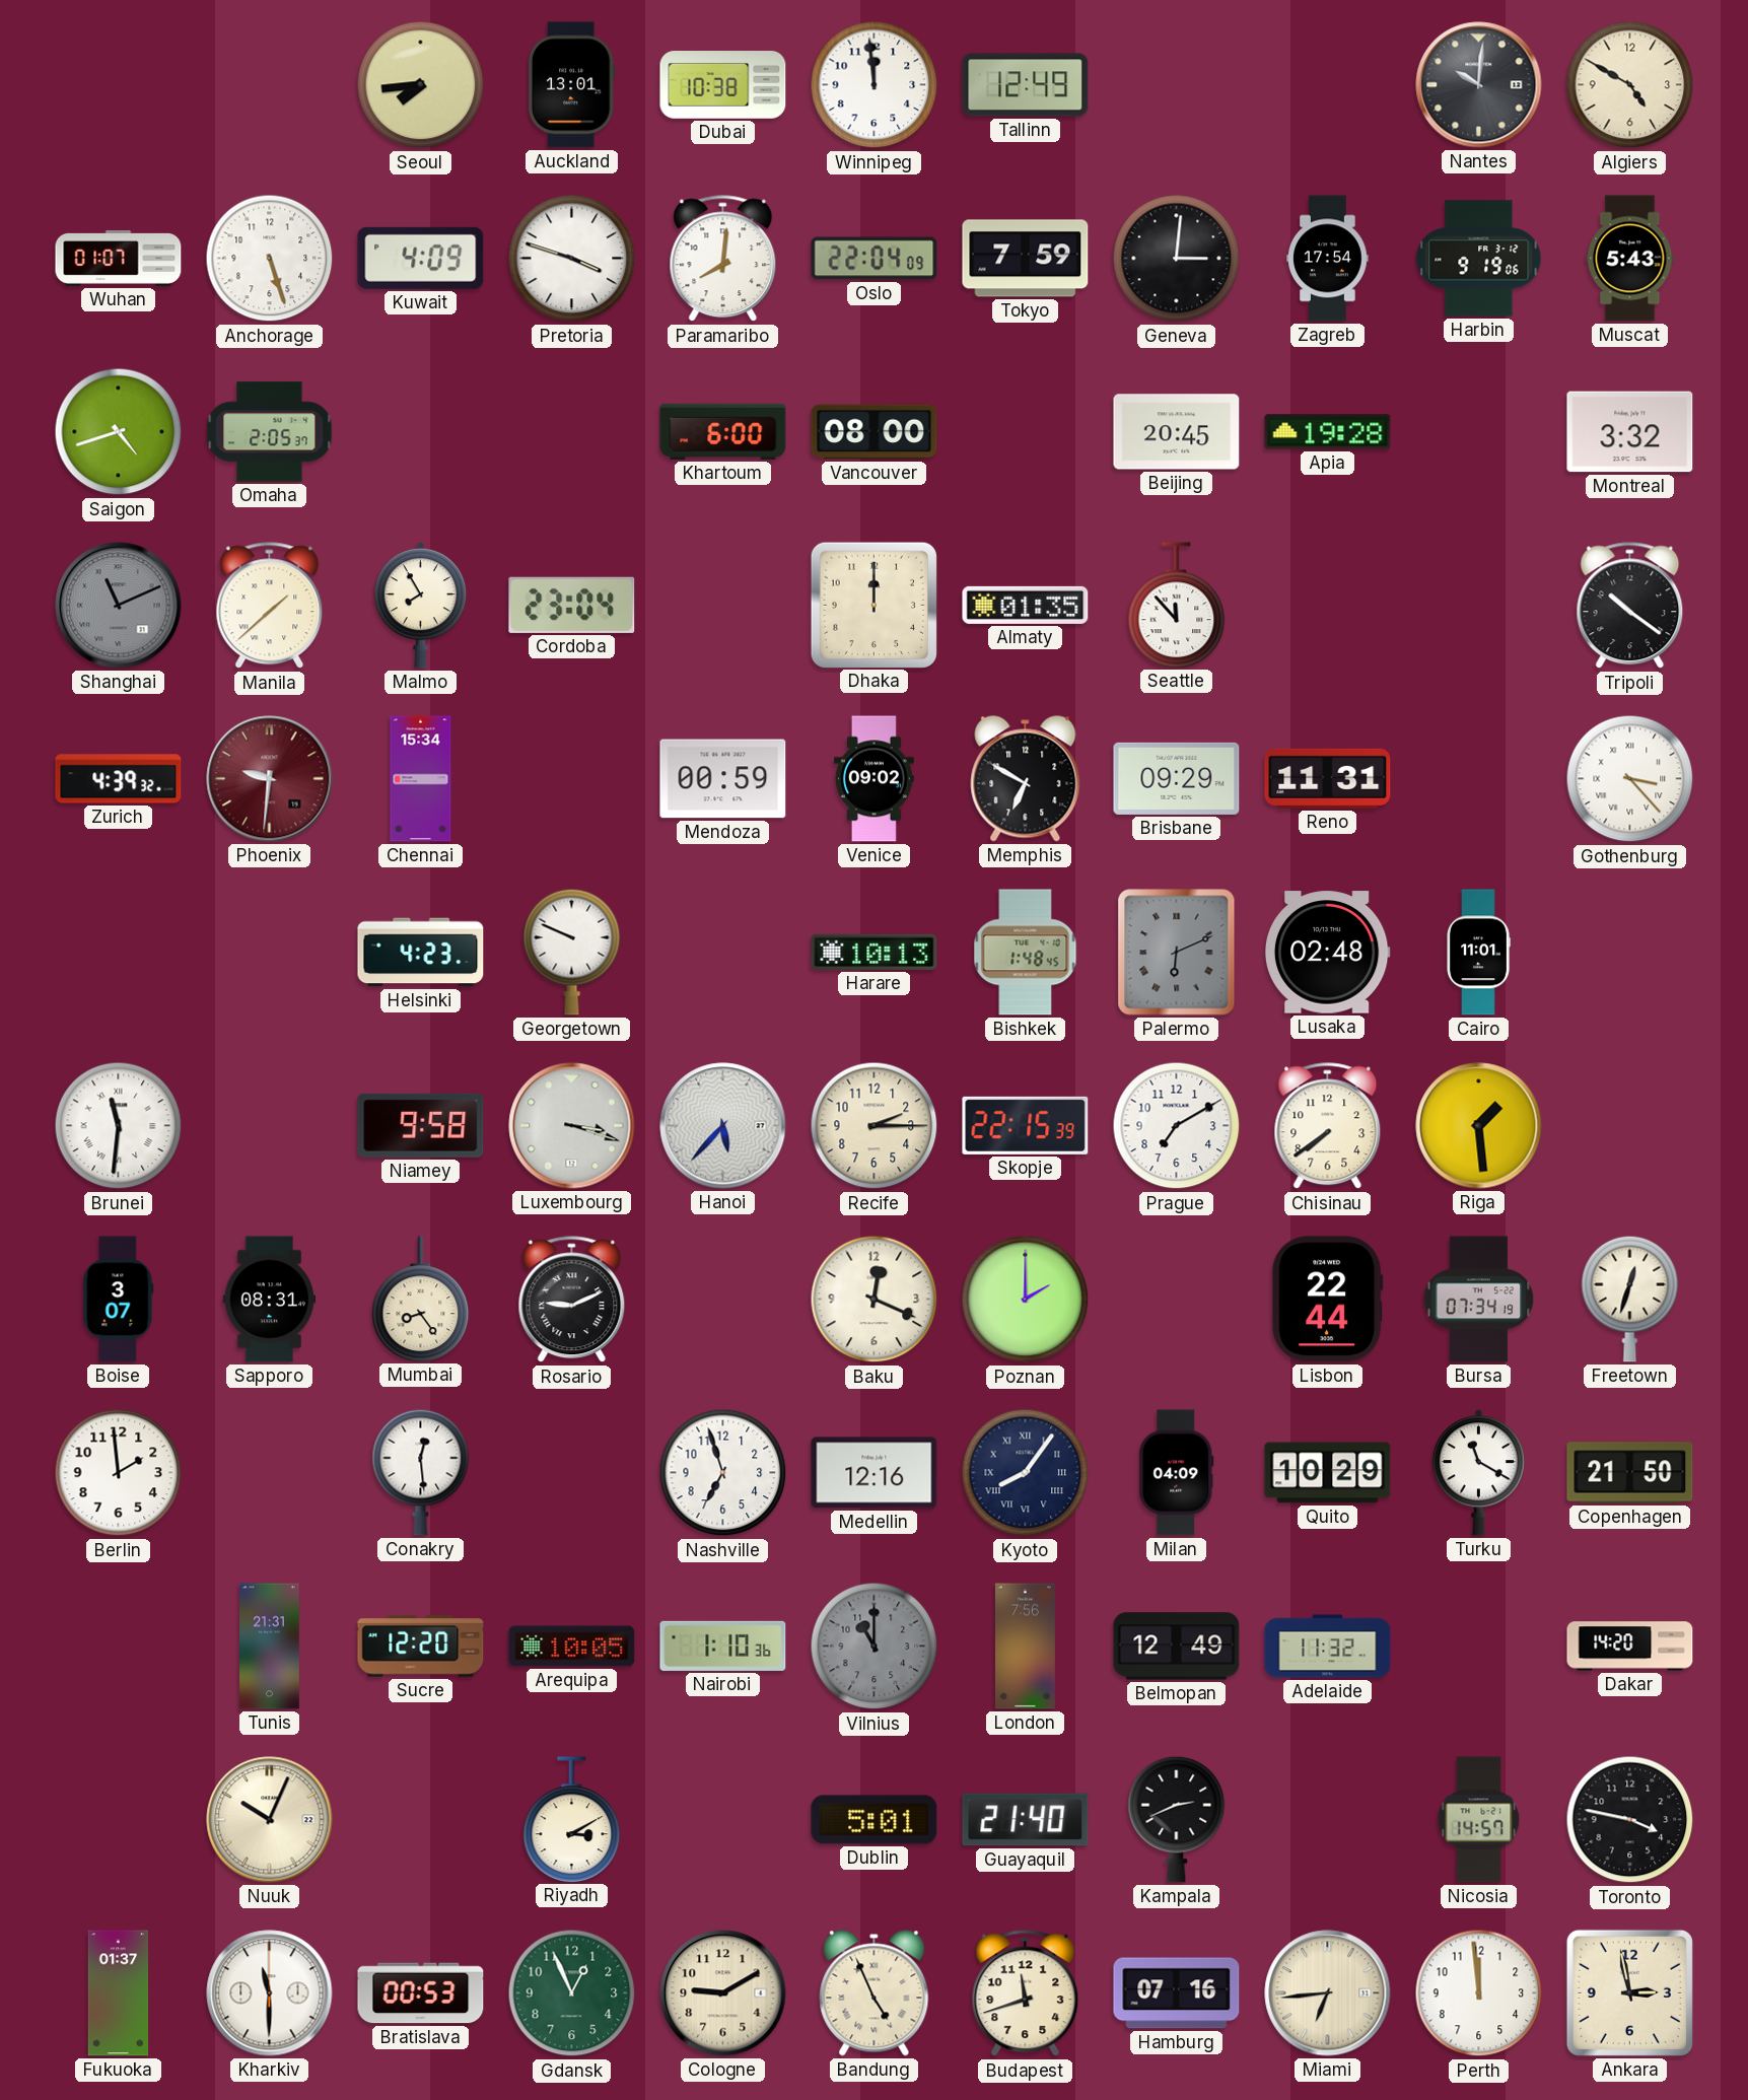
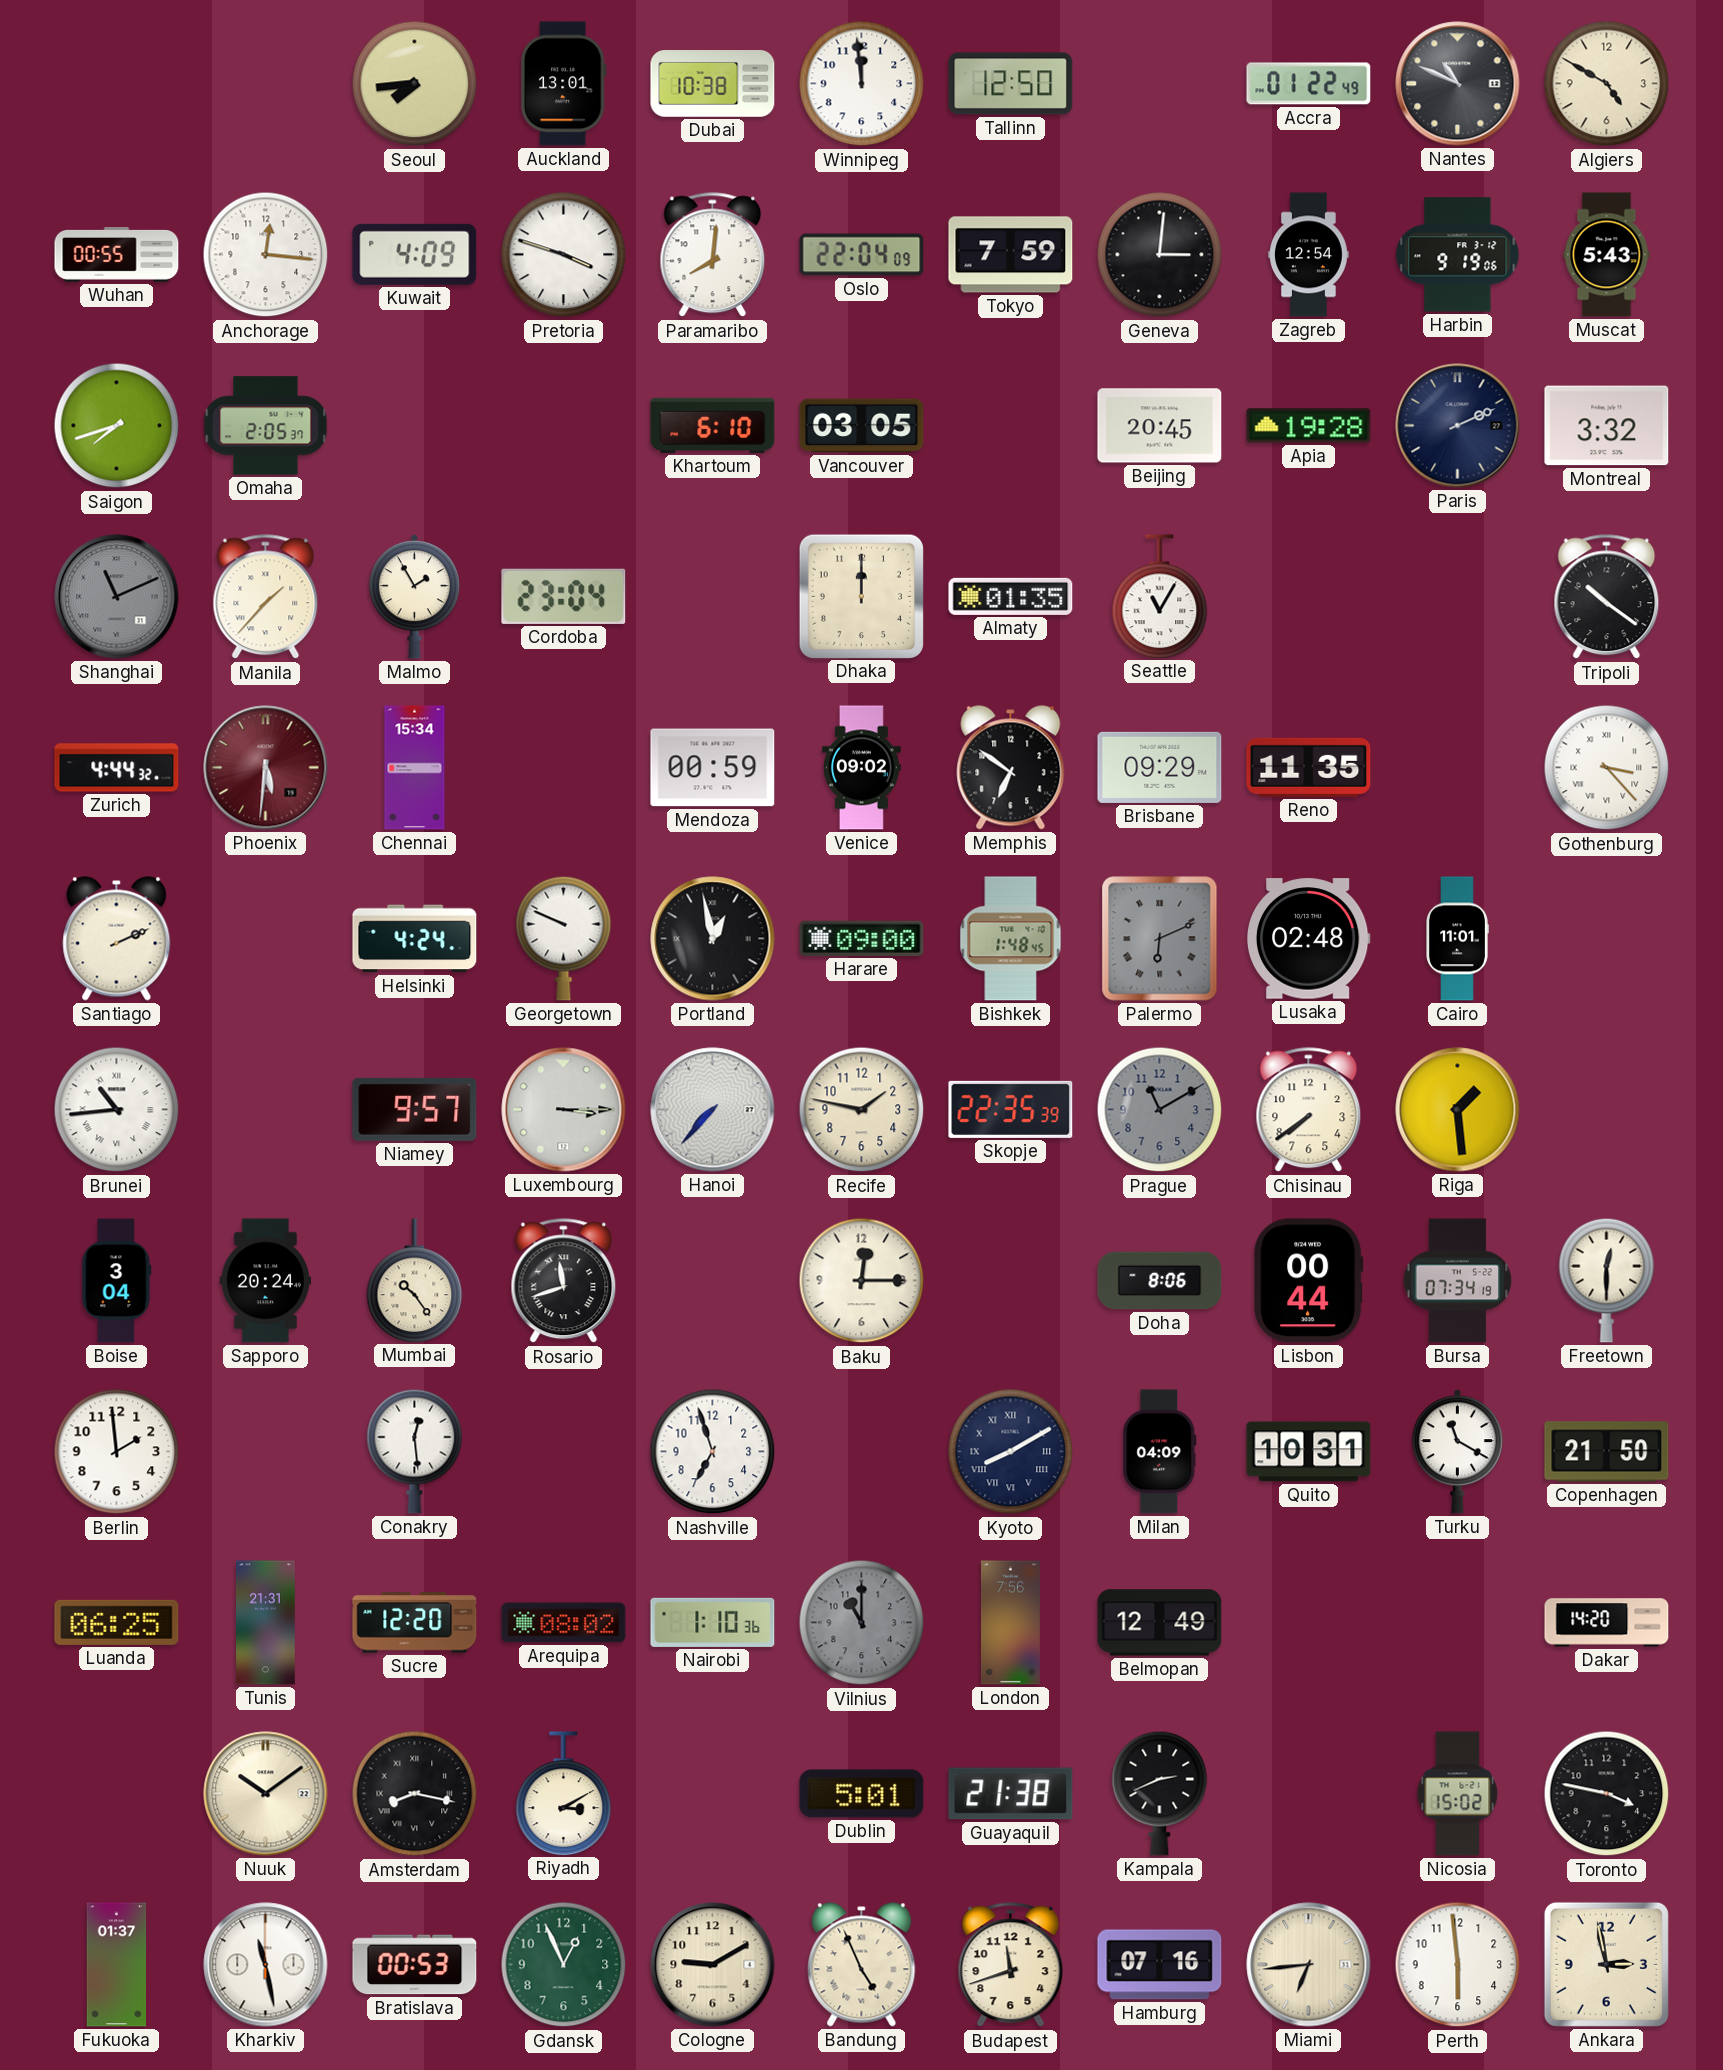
Tallinn: 12:49 -> 12:50
Accra: none -> 01:22
Nantes: 10:01 -> 10:49
Wuhan: 01:07 -> 00:55
Anchorage: 5:27 -> 12:16
Zagreb: 17:54 -> 12:54
Saigon: 4:42 -> 7:42
Khartoum: 6:00 -> 6:10
Vancouver: 08:00 -> 03:05
Paris: none -> 2:11
Manila: 1:38 -> 1:37
Malmo: 7:55 -> 1:55
Seattle: 11:53 -> 11:05
Zurich: 4:39 -> 4:44
Phoenix: 9:31 -> 5:31
Memphis: 6:50 -> 6:51
Reno: 11:31 -> 11:35
Santiago: none -> 2:11
Helsinki: 4:23 -> 4:24
Portland: none -> 12:58
Harare: 10:13 -> 09:00
Brunei: 11:31 -> 10:44
Niamey: 9:58 -> 9:57
Luxembourg: 3:18 -> 3:15
Hanoi: 5:37 -> 7:37
Recife: 2:15 -> 1:47
Skopje: 22:15 -> 22:35
Prague: 7:10 -> 11:10
Prague dial: white -> grey
Boise: 3:07 -> 3:04
Sapporo: 08:31 -> 20:24
Mumbai: 8:24 -> 10:24
Rosario: 9:11 -> 11:42
Baku: 12:19 -> 12:15
Poznan: 2:00 -> none
Doha: none -> 8:06
Lisbon: 22:44 -> 00:44
Freetown: 12:33 -> 12:30
Medellin: 12:16 -> none
Kyoto: 8:06 -> 8:10
Quito: 10:29 -> 10:31
Luanda: none -> 06:25
Arequipa: 10:05 -> 08:02
Adelaide: 11:32 -> none
Nuuk: 10:04 -> 10:09
Amsterdam: none -> 8:17
Guayaquil: 21:40 -> 21:38
Nicosia: 14:57 -> 15:02
Kharkiv: 11:30 -> 11:28
Perth: 11:59 -> 5:59
